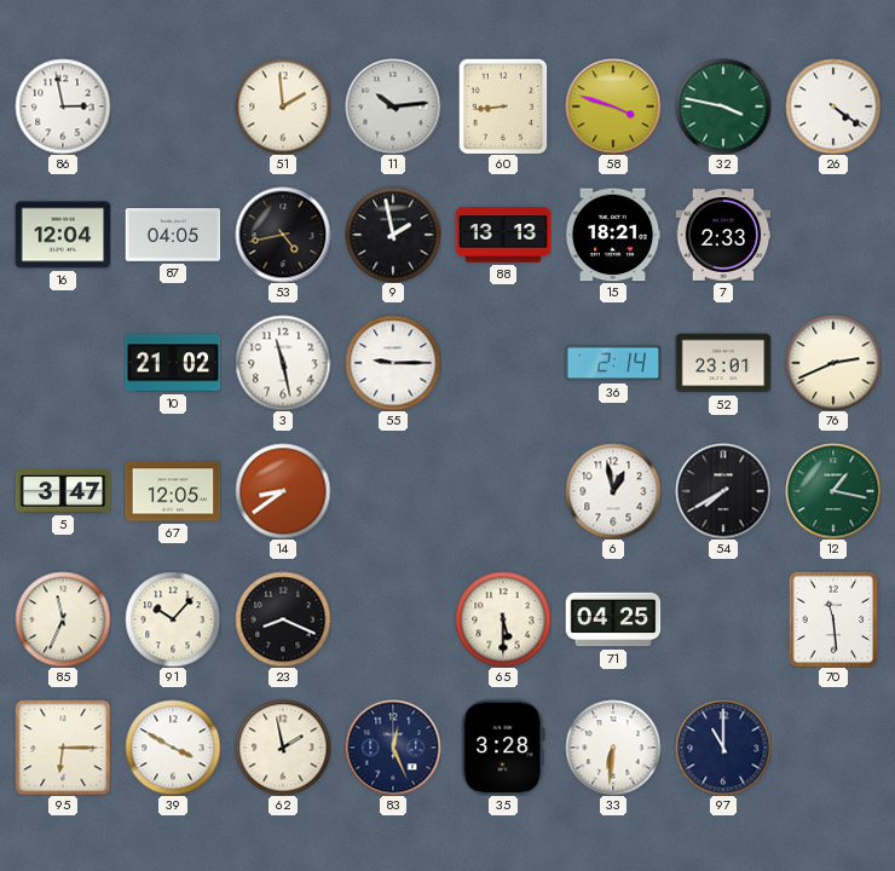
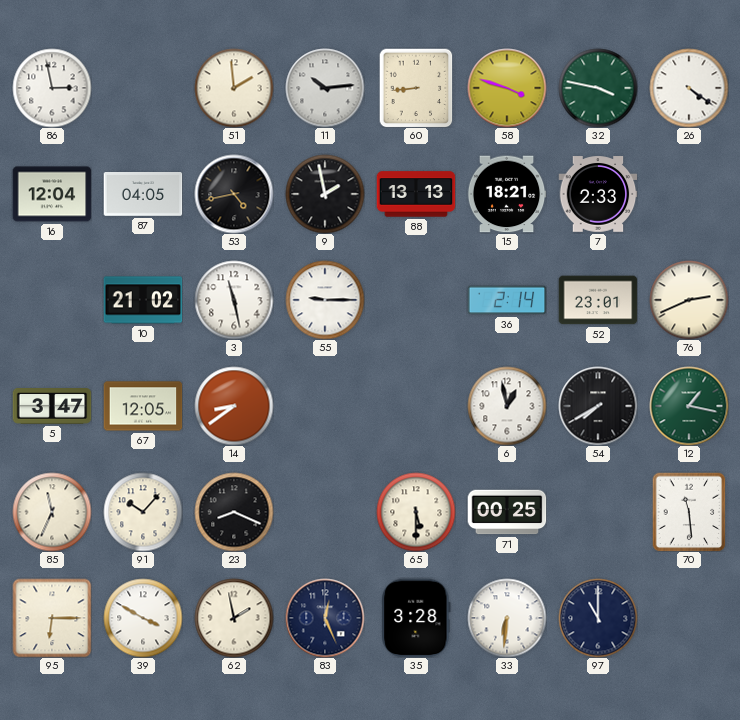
71: 04:25 -> 00:25
